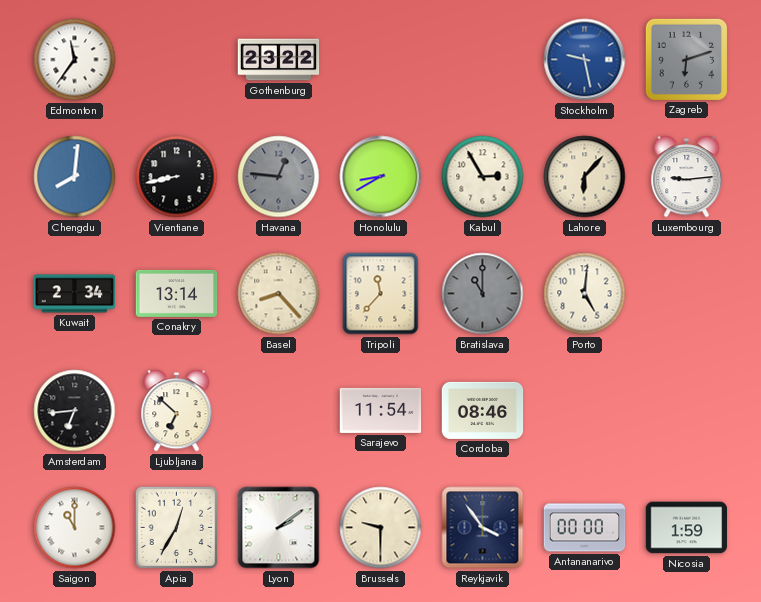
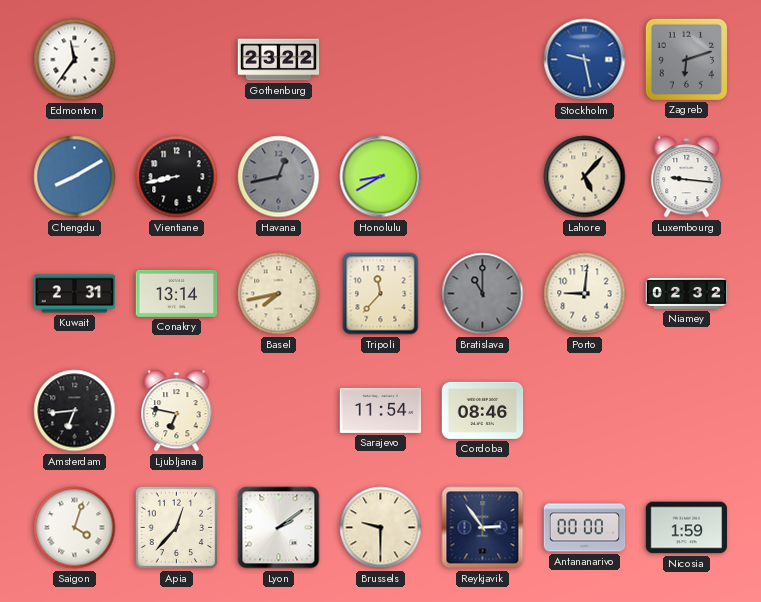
Chengdu: 8:01 -> 8:10
Havana: 12:46 -> 12:43
Kabul: 2:55 -> none
Lahore: 6:07 -> 5:07
Luxembourg: 9:14 -> 9:16
Kuwait: 2:34 -> 2:31
Basel: 8:23 -> 7:43
Porto: 5:01 -> 9:01
Niamey: none -> 02:32
Ljubljana: 6:52 -> 6:47
Saigon: 11:00 -> 4:03
Apia: 12:35 -> 12:37
Reykjavik: 3:54 -> 2:54
